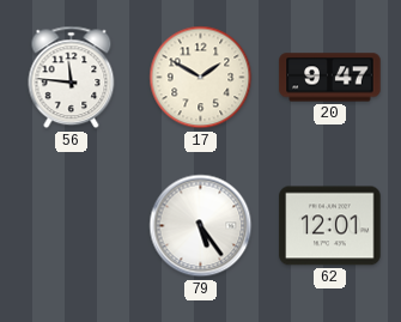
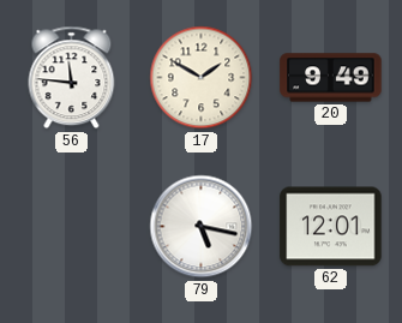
20: 9:47 -> 9:49
79: 5:24 -> 5:17
